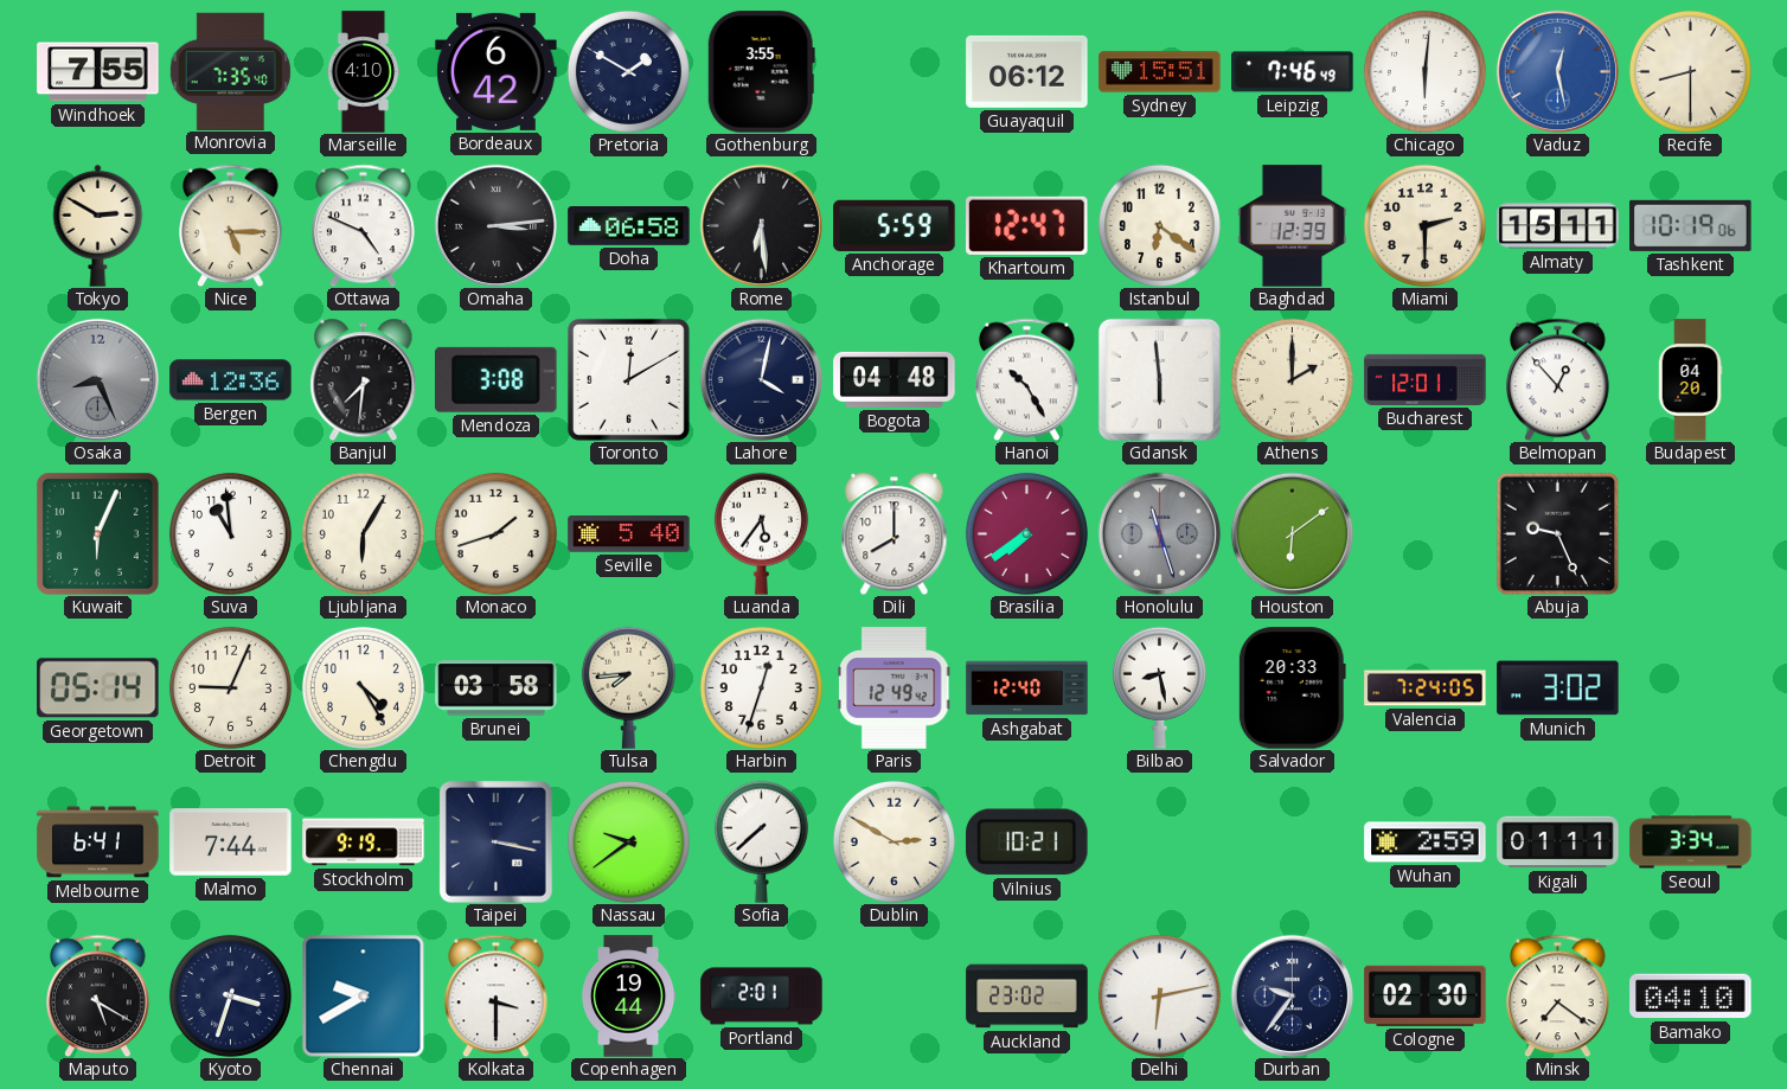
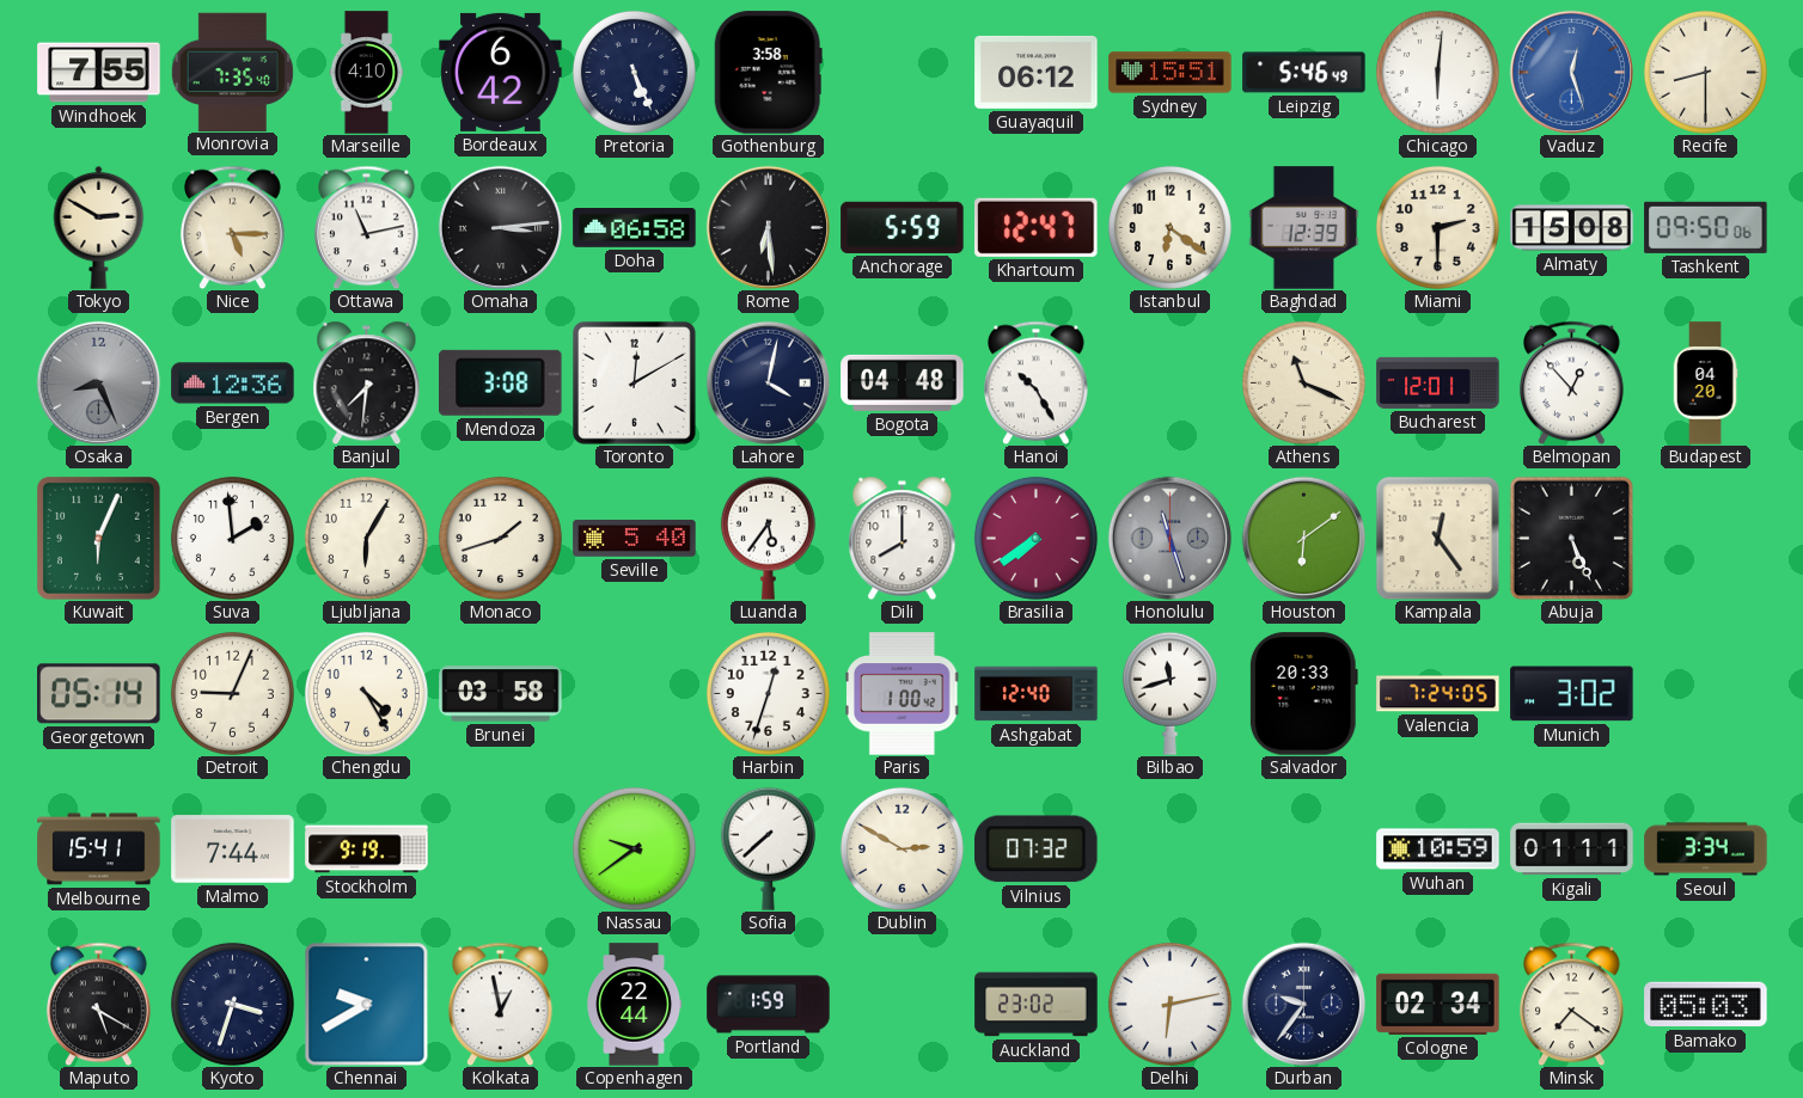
Pretoria: 1:50 -> 5:26
Gothenburg: 3:55 -> 3:58
Leipzig: 7:46 -> 5:46
Vaduz: 12:28 -> 12:27
Ottawa: 4:49 -> 11:13
Almaty: 15:11 -> 15:08
Tashkent: 10:19 -> 09:50
Gdansk: 5:59 -> none
Athens: 2:00 -> 11:19
Suva: 10:59 -> 1:59
Kampala: none -> 12:24
Abuja: 9:26 -> 5:26
Tulsa: 7:44 -> none
Paris: 12:49 -> 1:00
Bilbao: 8:28 -> 11:42
Melbourne: 6:41 -> 15:41
Taipei: 3:17 -> none
Vilnius: 10:21 -> 07:32
Wuhan: 2:59 -> 10:59
Kolkata: 3:30 -> 12:58
Copenhagen: 19:44 -> 22:44
Portland: 2:01 -> 1:59
Cologne: 02:30 -> 02:34
Bamako: 04:10 -> 05:03
